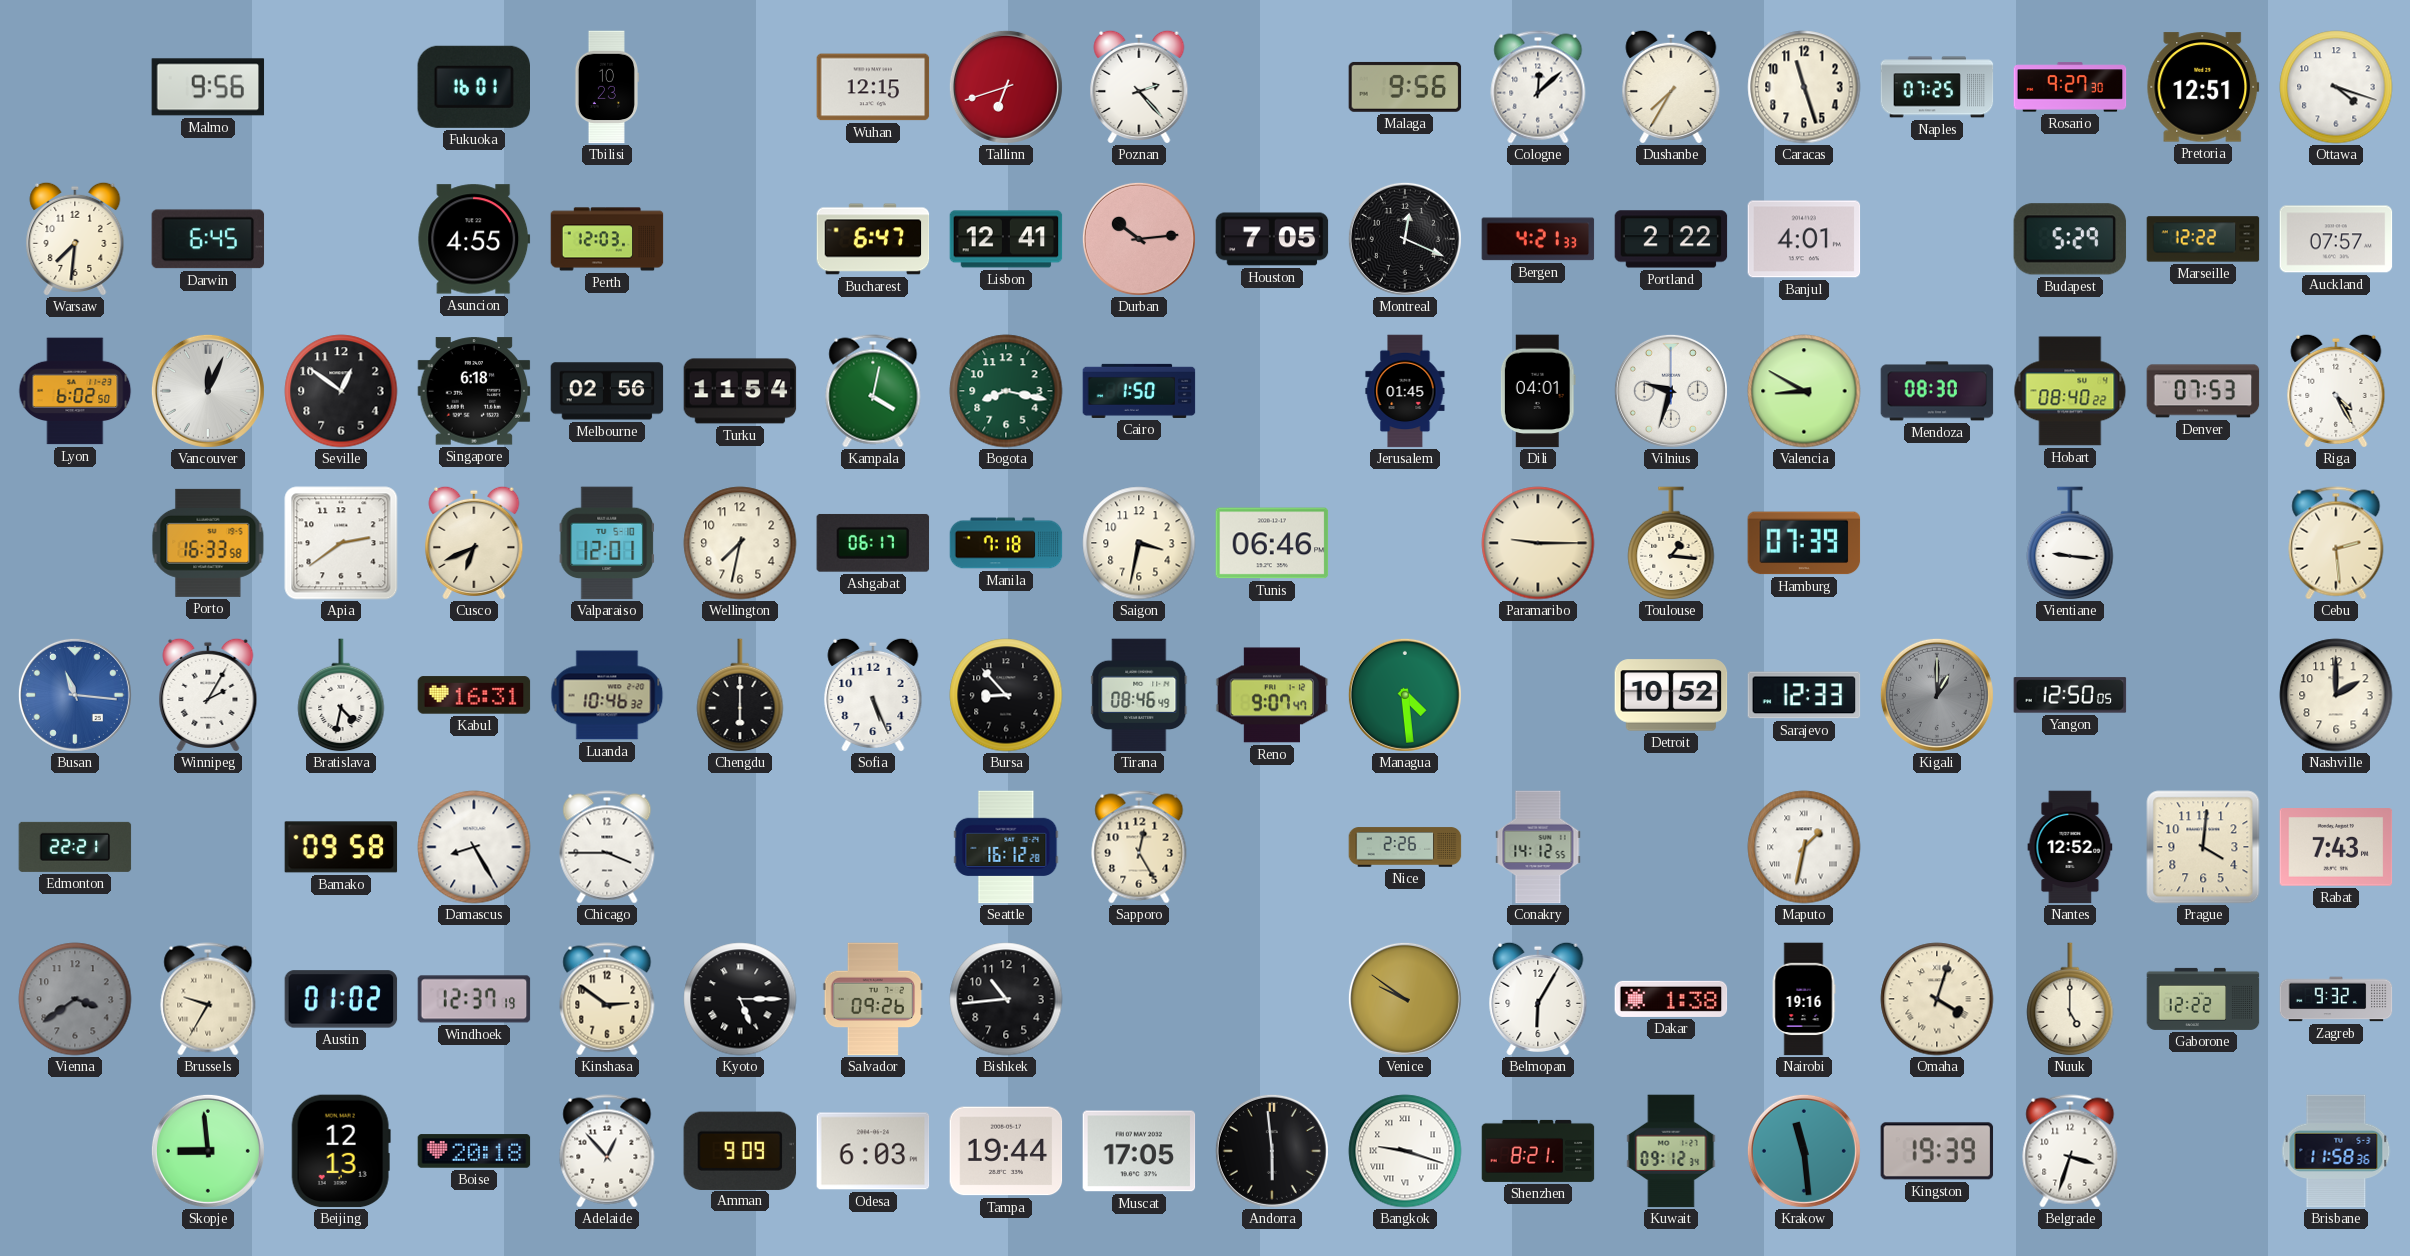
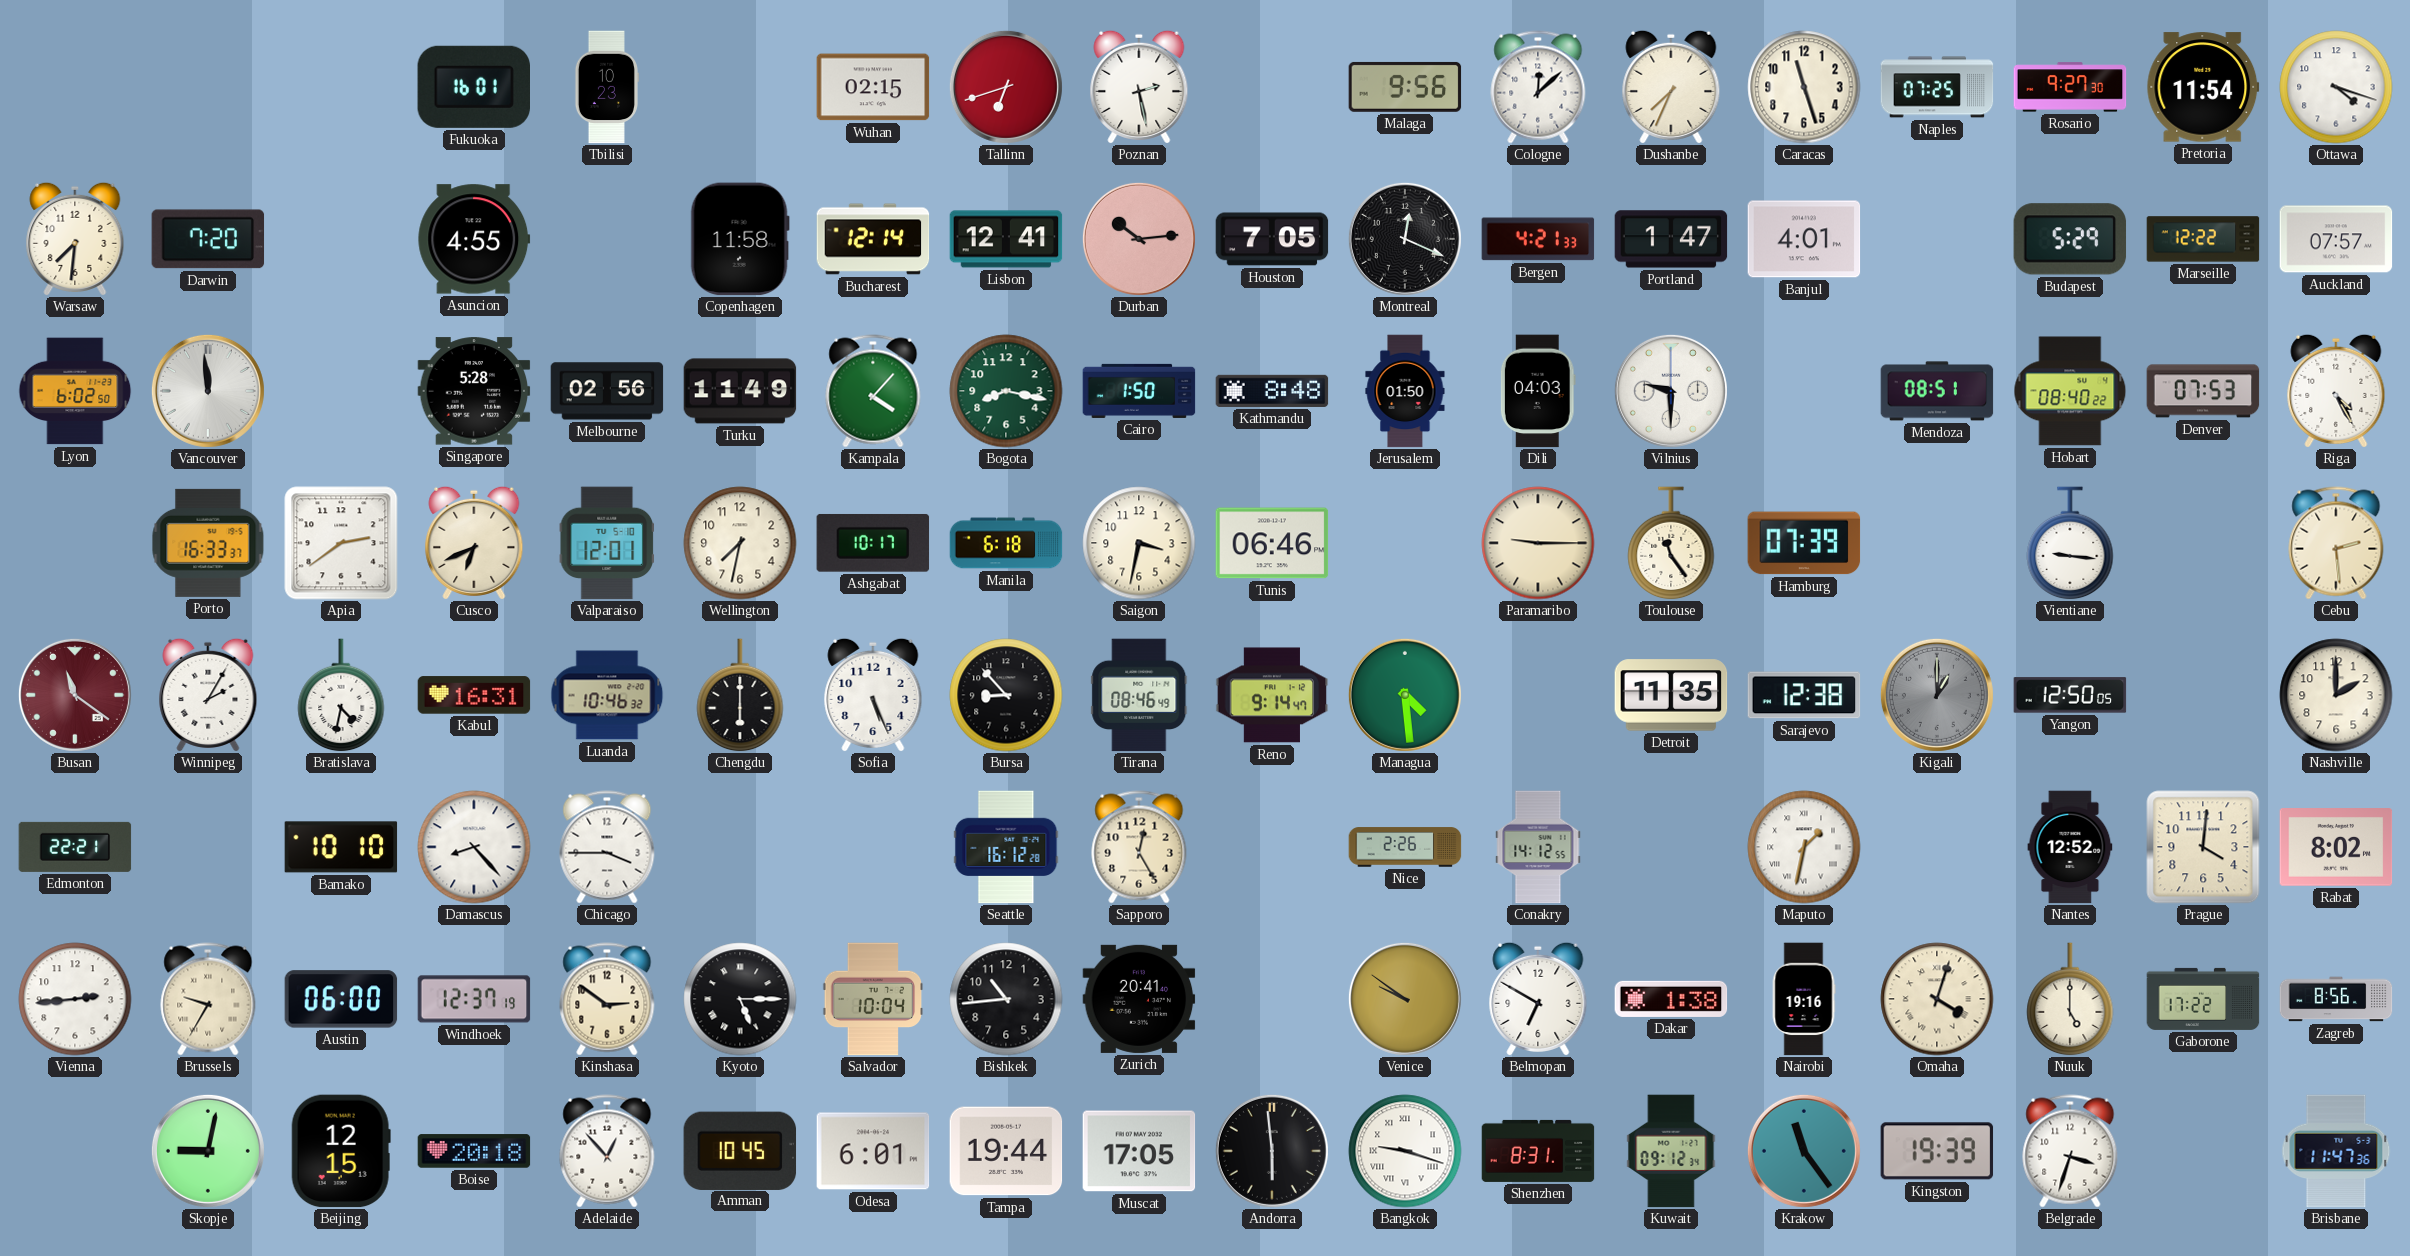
Malmo: 9:56 -> none
Wuhan: 12:15 -> 02:15
Poznan: 2:23 -> 2:28
Dushanbe: 7:35 -> 7:34
Pretoria: 12:51 -> 11:54
Darwin: 6:45 -> 7:20
Perth: 12:03 -> none
Copenhagen: none -> 11:58
Bucharest: 6:47 -> 12:14
Portland: 2:22 -> 1:47
Vancouver: 12:04 -> 11:59
Seville: 12:51 -> none
Singapore: 6:18 -> 5:28
Turku: 11:54 -> 11:49
Kampala: 4:02 -> 4:07
Kathmandu: none -> 8:48
Jerusalem: 01:45 -> 01:50
Dili: 04:01 -> 04:03
Vilnius: 9:33 -> 9:30
Valencia: 8:50 -> none
Mendoza: 08:30 -> 08:51
Porto: 16:33:58 -> 16:33:37
Ashgabat: 06:17 -> 10:17
Manila: 7:18 -> 6:18
Toulouse: 1:16 -> 11:24
Busan: 11:16 -> 11:21
Busan dial: blue -> burgundy
Reno: 9:07 -> 9:14
Detroit: 10:52 -> 11:35
Sarajevo: 12:33 -> 12:38
Bamako: 09:58 -> 10:10
Damascus: 8:25 -> 8:23
Rabat: 7:43 -> 8:02
Vienna: 3:39 -> 2:44
Vienna dial: grey -> white
Austin: 01:02 -> 06:00
Salvador: 09:26 -> 10:04
Zurich: none -> 20:41
Belmopan: 6:05 -> 6:50
Gaborone: 12:22 -> 17:22
Zagreb: 9:32 -> 8:56
Skopje: 8:59 -> 9:02
Beijing: 12:13 -> 12:15
Amman: 9:09 -> 10:45
Odesa: 6:03 -> 6:01
Shenzhen: 8:21 -> 8:31
Krakow: 11:29 -> 11:24
Brisbane: 11:58 -> 11:47
